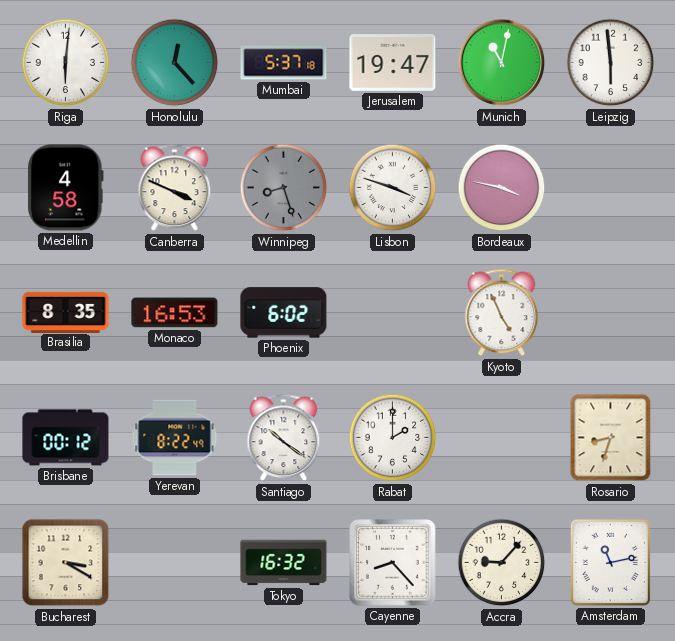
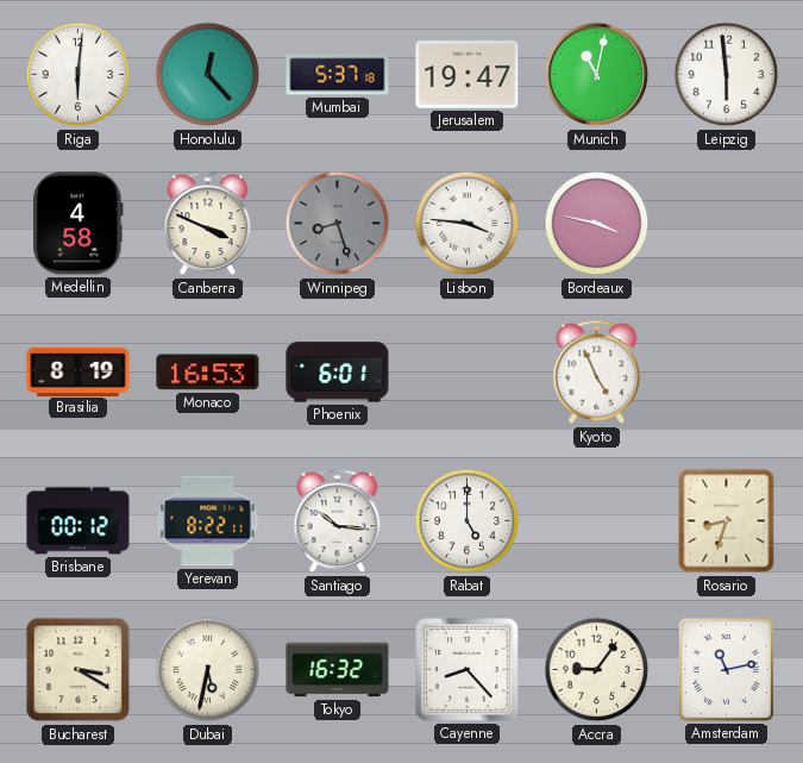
Lisbon: 3:48 -> 3:46
Brasilia: 8:35 -> 8:19
Phoenix: 6:02 -> 6:01
Yerevan: 8:22:49 -> 8:22:11
Santiago: 10:21 -> 10:16
Rabat: 2:00 -> 5:00
Dubai: none -> 5:32
Accra: 9:07 -> 9:06
